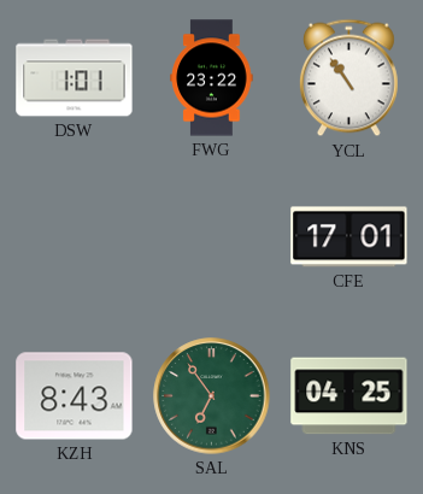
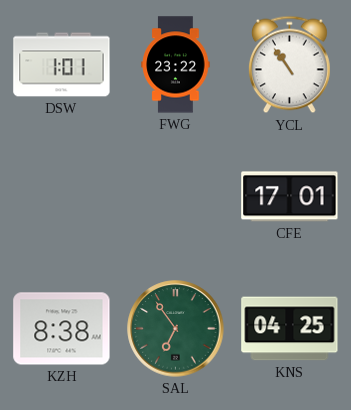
KZH: 8:43 -> 8:38
